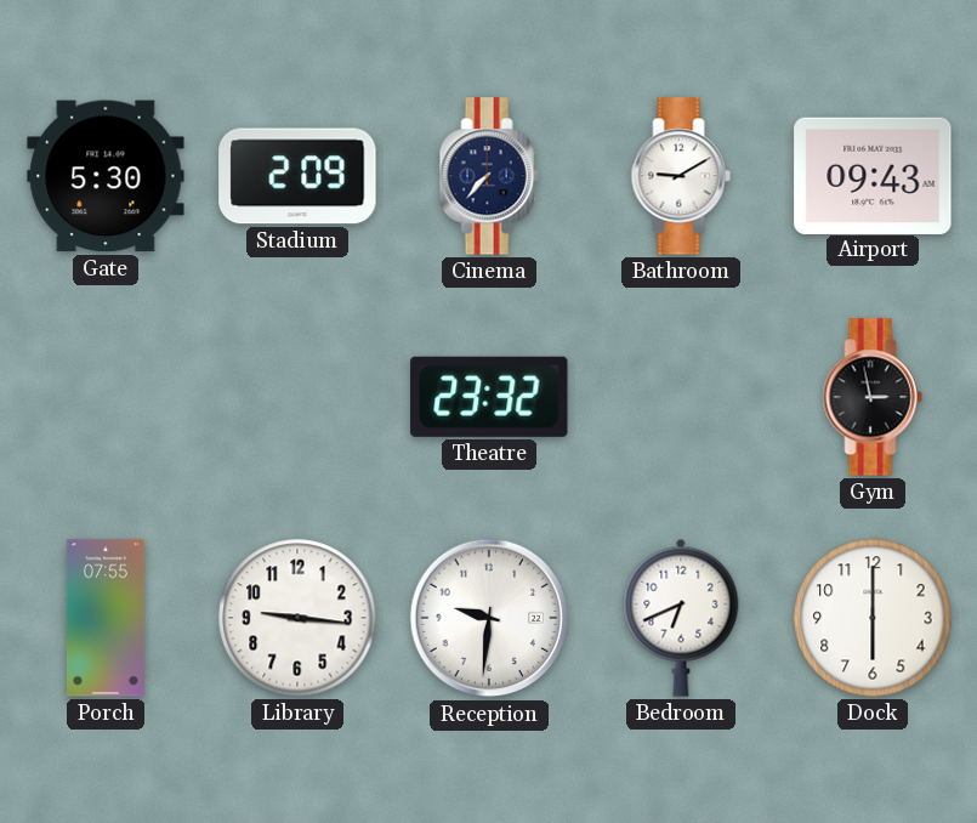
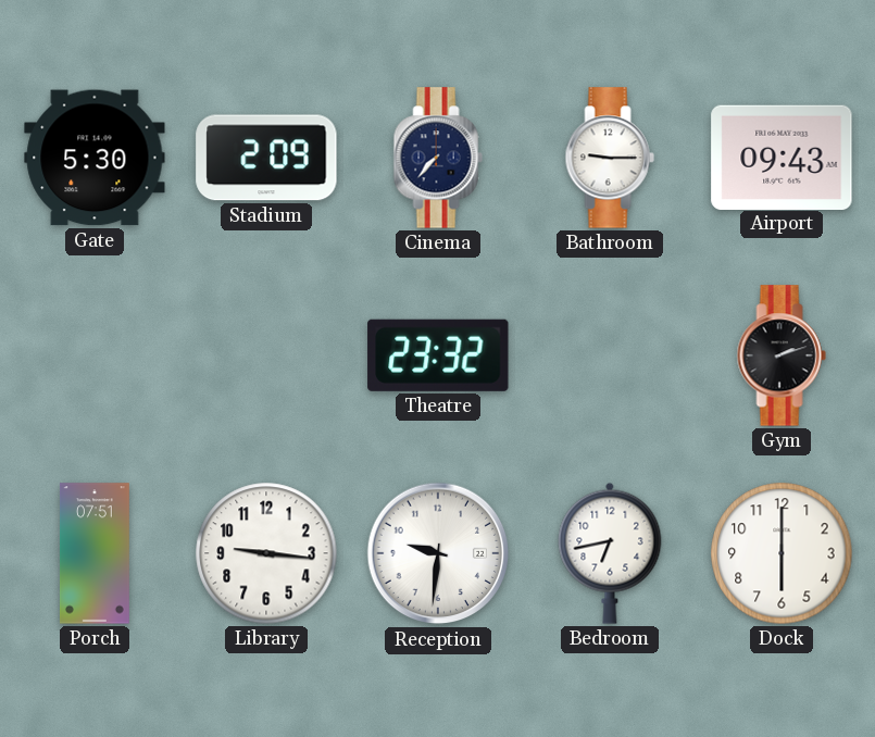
Bathroom: 9:10 -> 9:15
Gym: 2:58 -> 2:12
Porch: 07:55 -> 07:51
Bedroom: 6:41 -> 6:43
